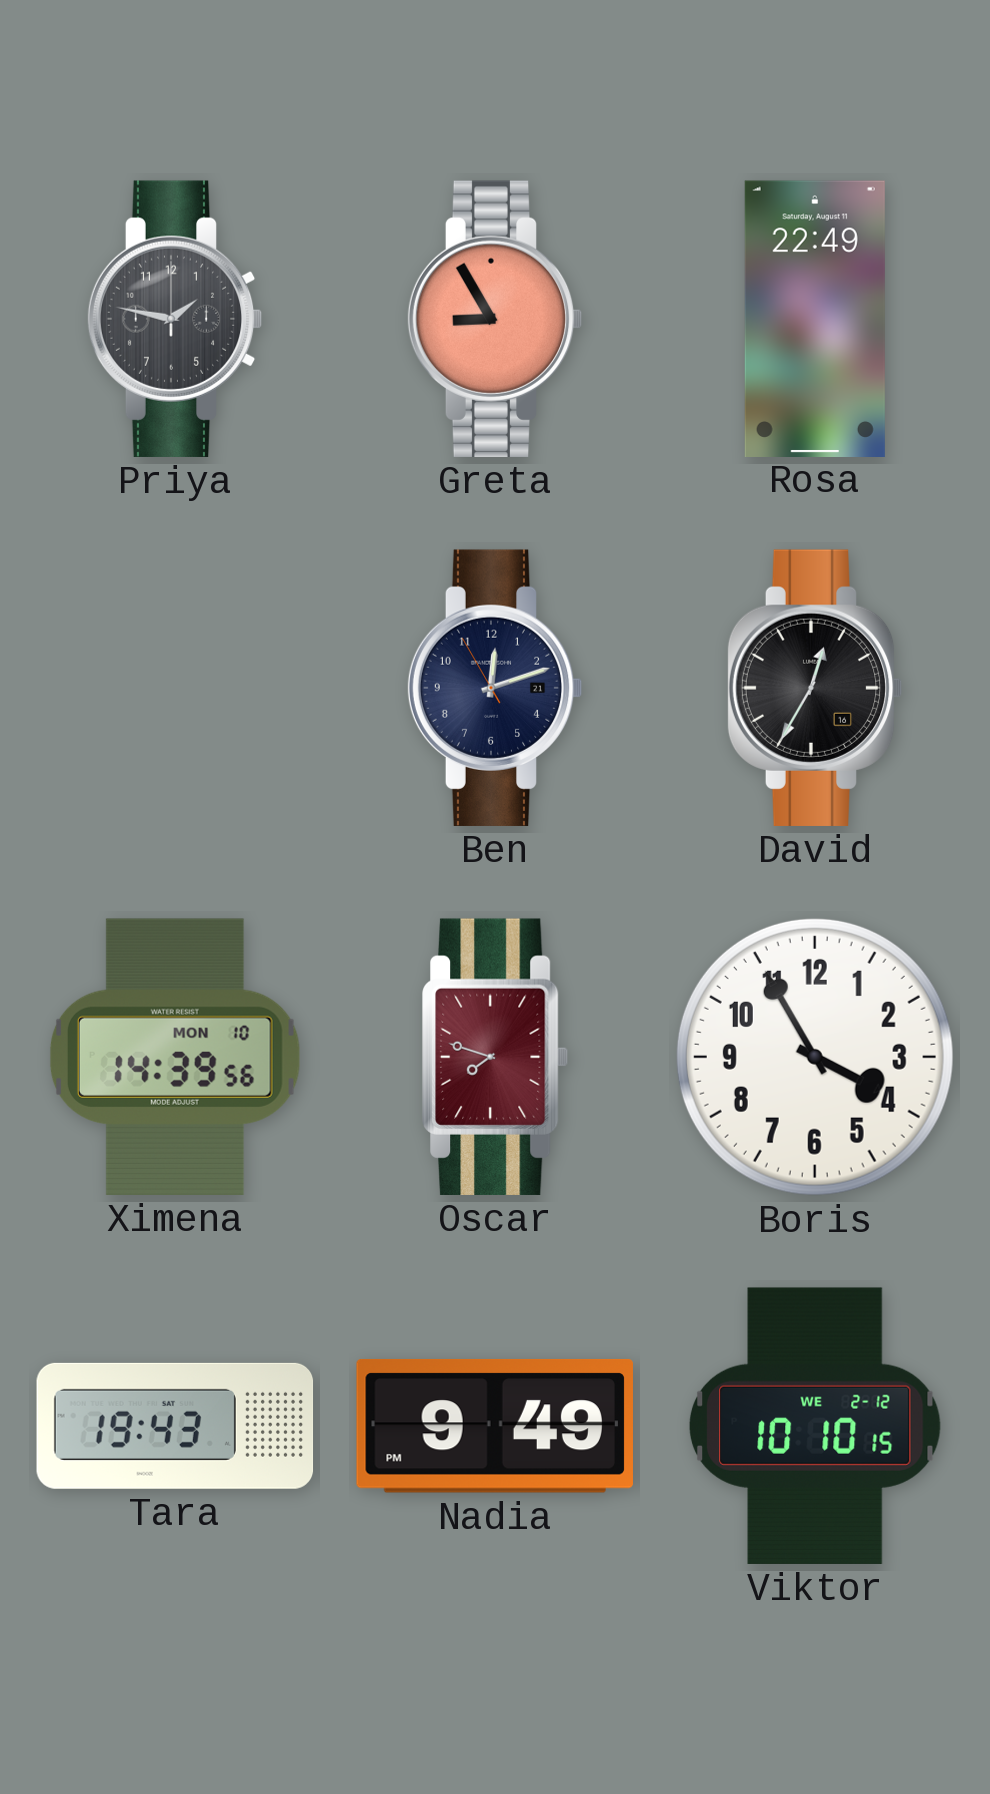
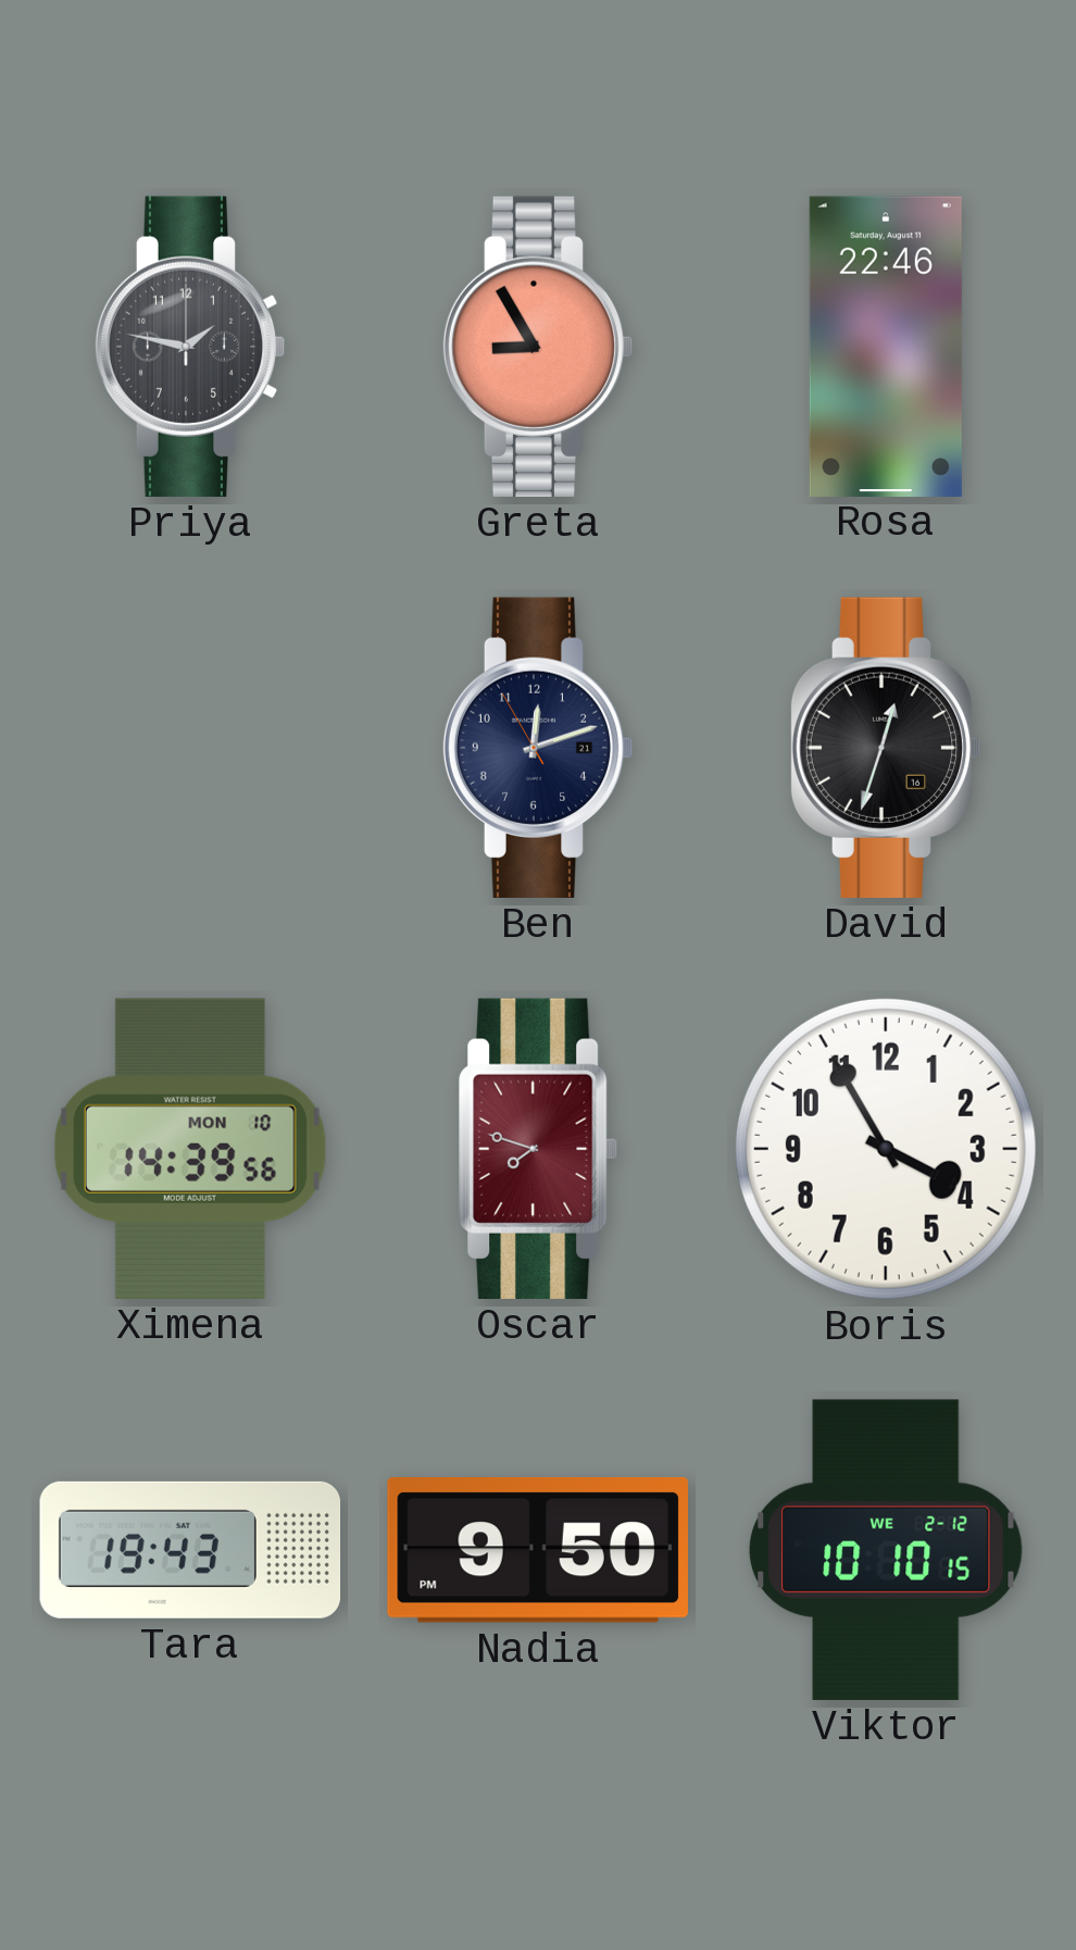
Rosa: 22:49 -> 22:46
David: 12:35 -> 12:33
Nadia: 9:49 -> 9:50
